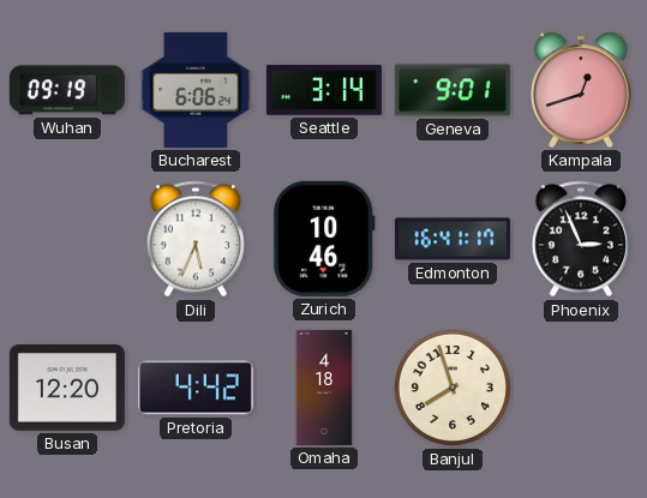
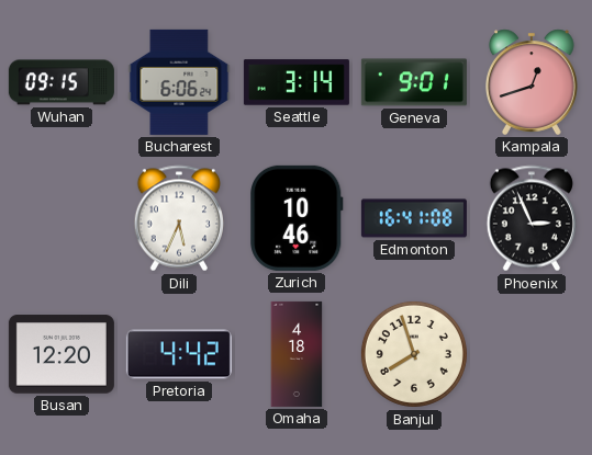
Wuhan: 09:19 -> 09:15
Edmonton: 16:41:17 -> 16:41:08
